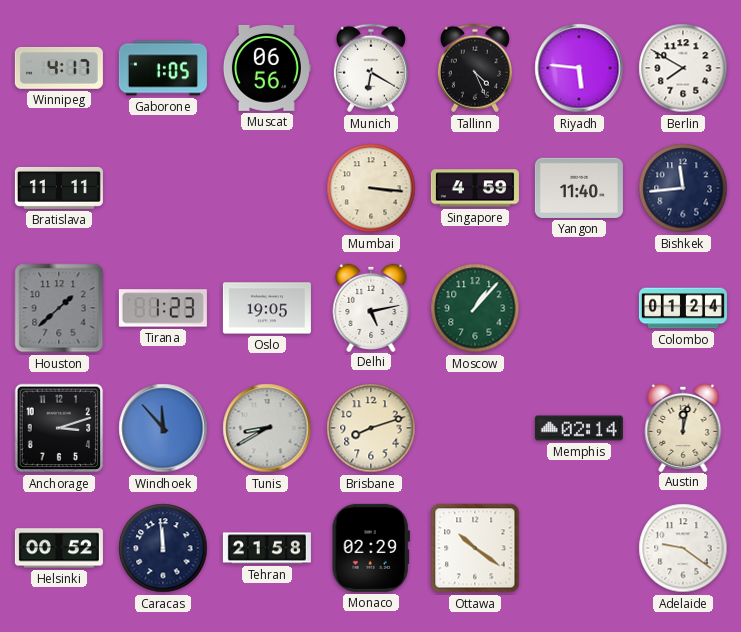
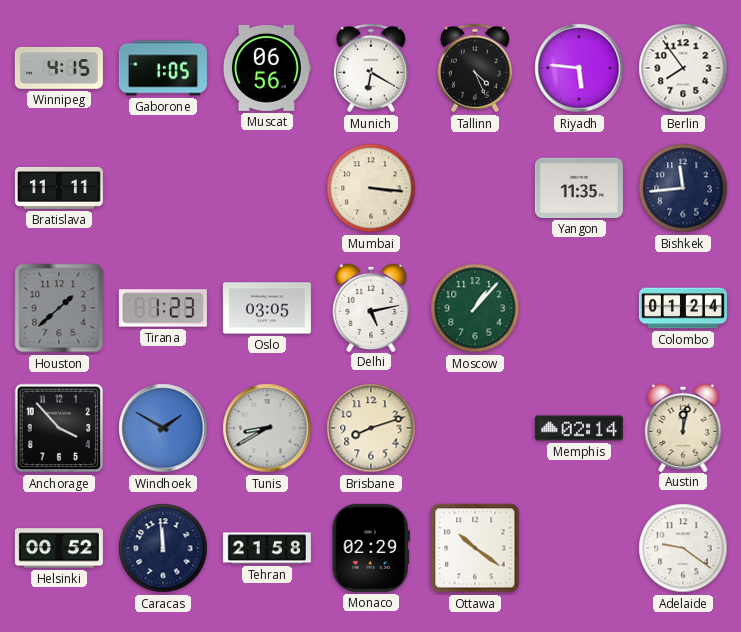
Winnipeg: 4:17 -> 4:15
Berlin: 7:50 -> 7:54
Singapore: 4:59 -> none
Yangon: 11:40 -> 11:35
Oslo: 19:05 -> 03:05
Anchorage: 3:12 -> 3:53
Windhoek: 11:53 -> 1:50
